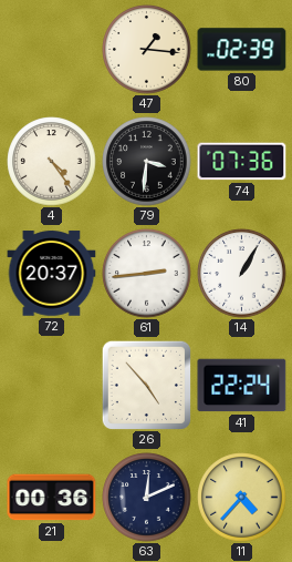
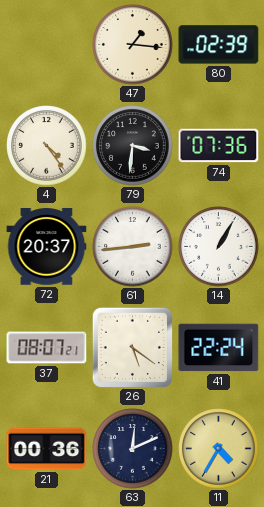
37: none -> 08:07
26: 4:53 -> 5:21
11: 4:37 -> 4:35
